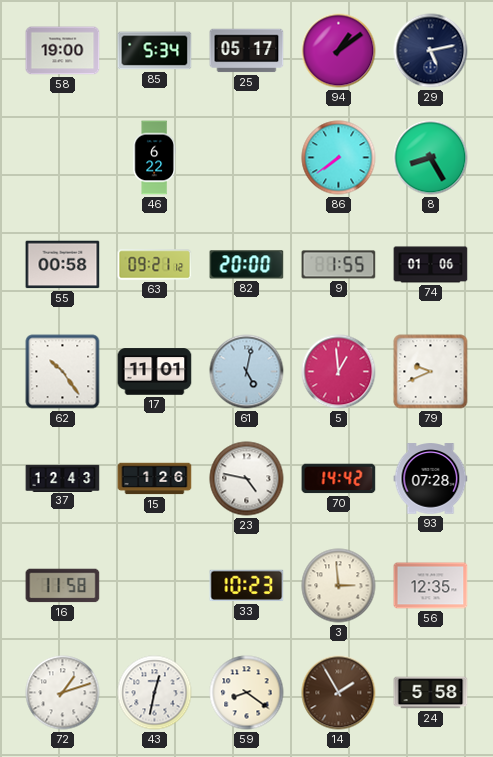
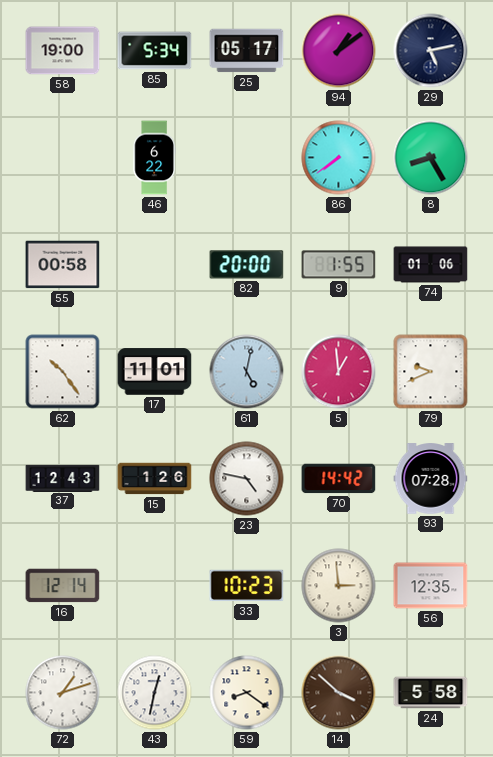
63: 09:21 -> none
16: 11:58 -> 12:14
14: 1:55 -> 3:52
